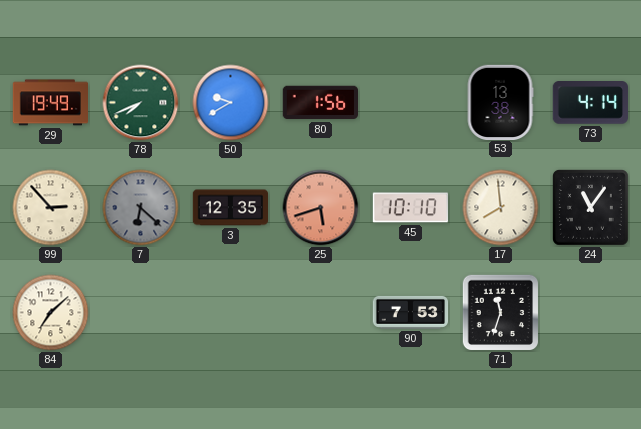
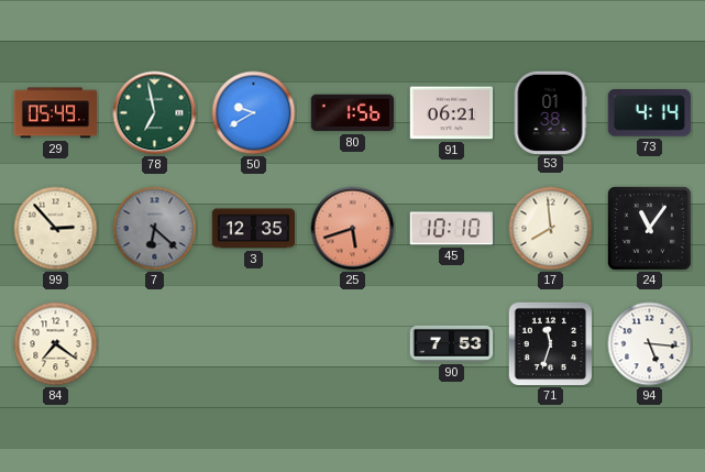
29: 19:49 -> 05:49
78: 7:41 -> 6:58
91: none -> 06:21
53: 13:38 -> 01:38
84: 7:08 -> 7:21
94: none -> 5:16
